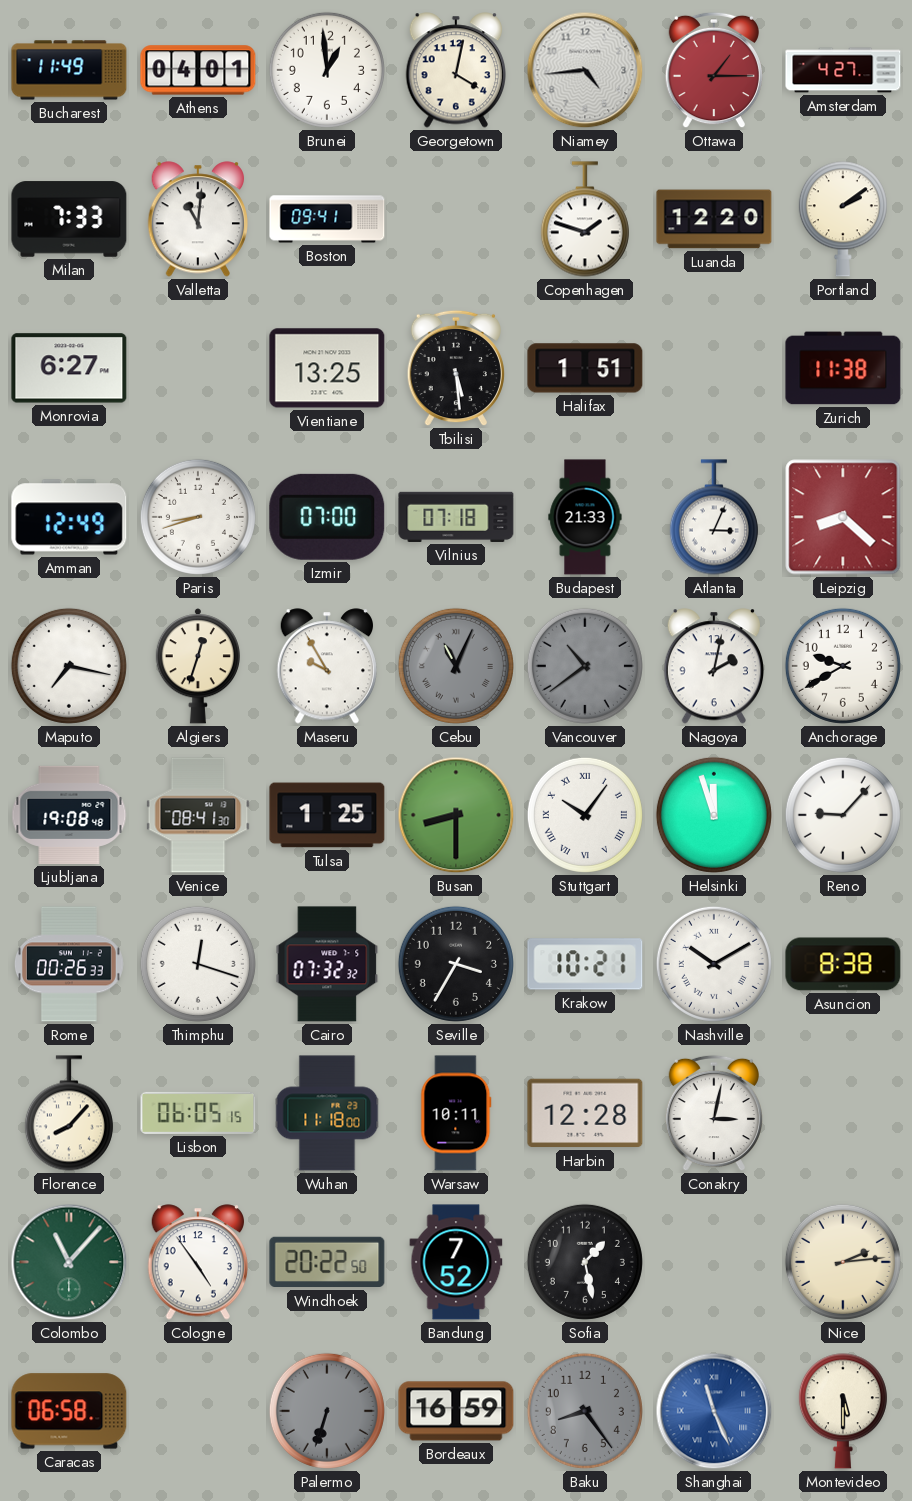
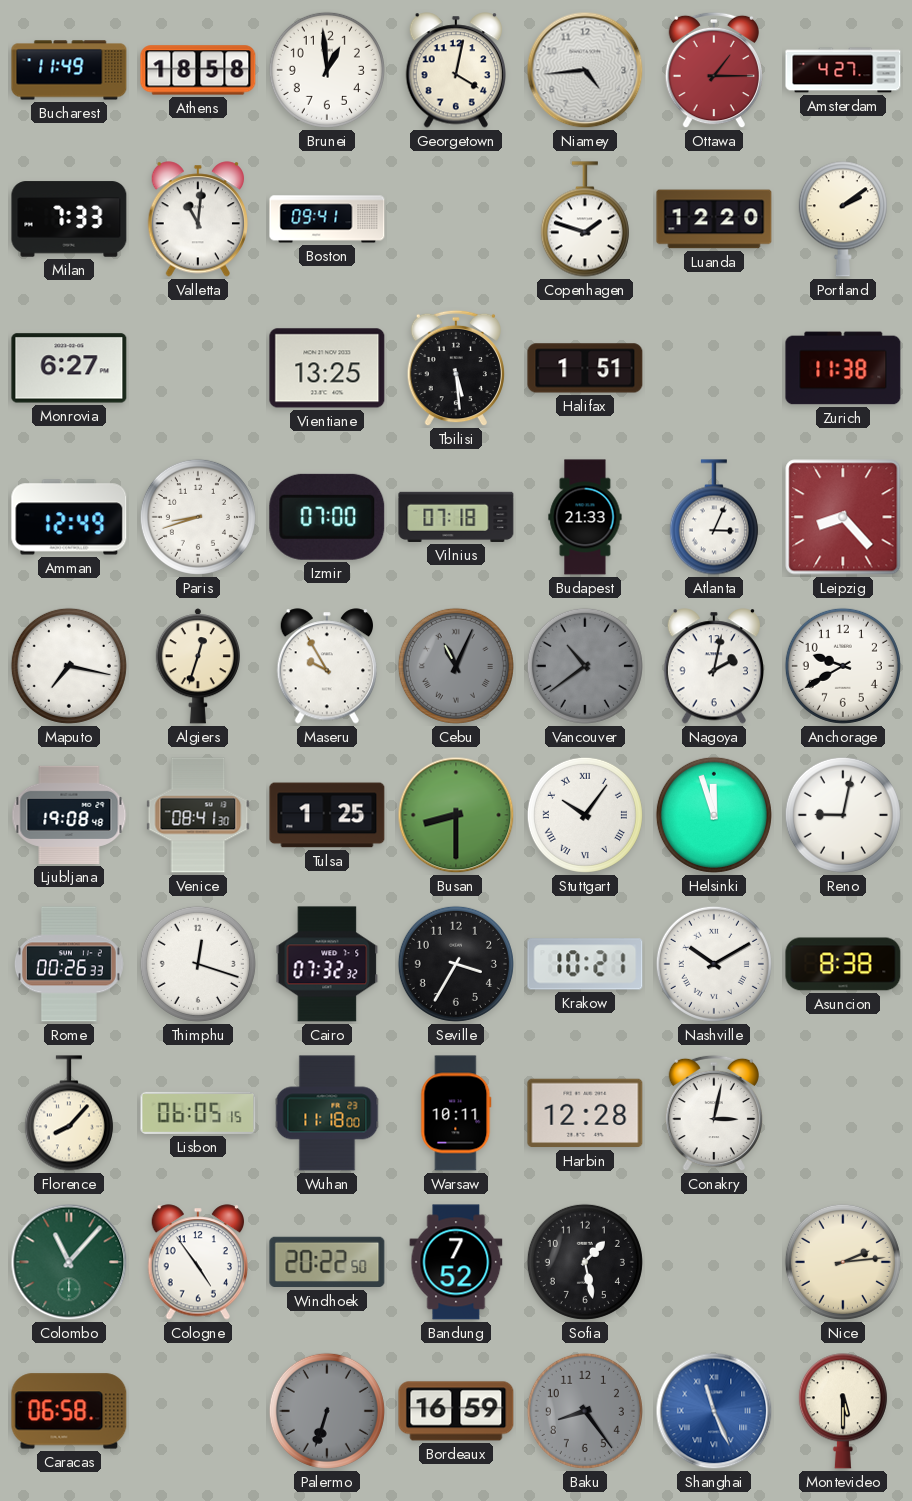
Athens: 04:01 -> 18:58
Leipzig: 8:22 -> 8:23
Reno: 9:07 -> 9:02
